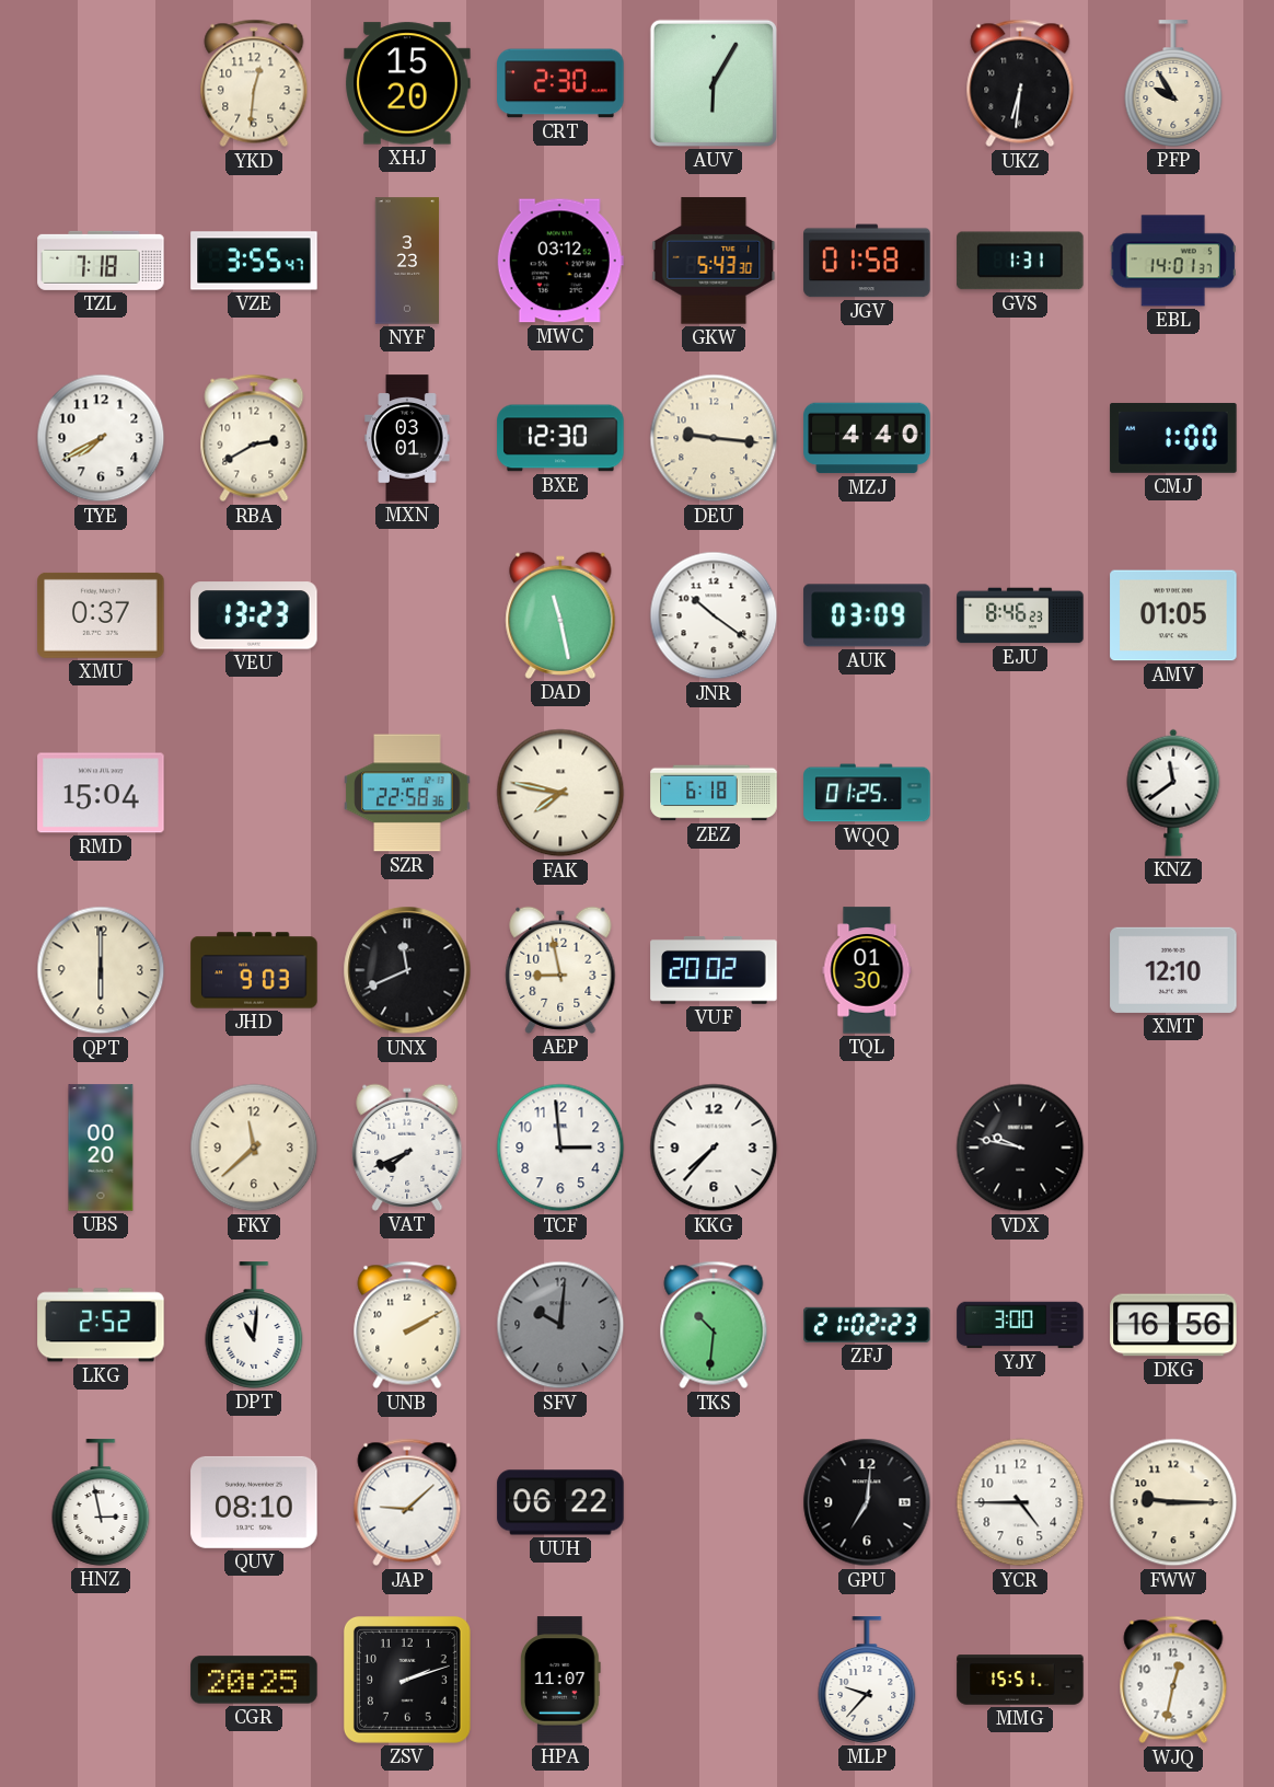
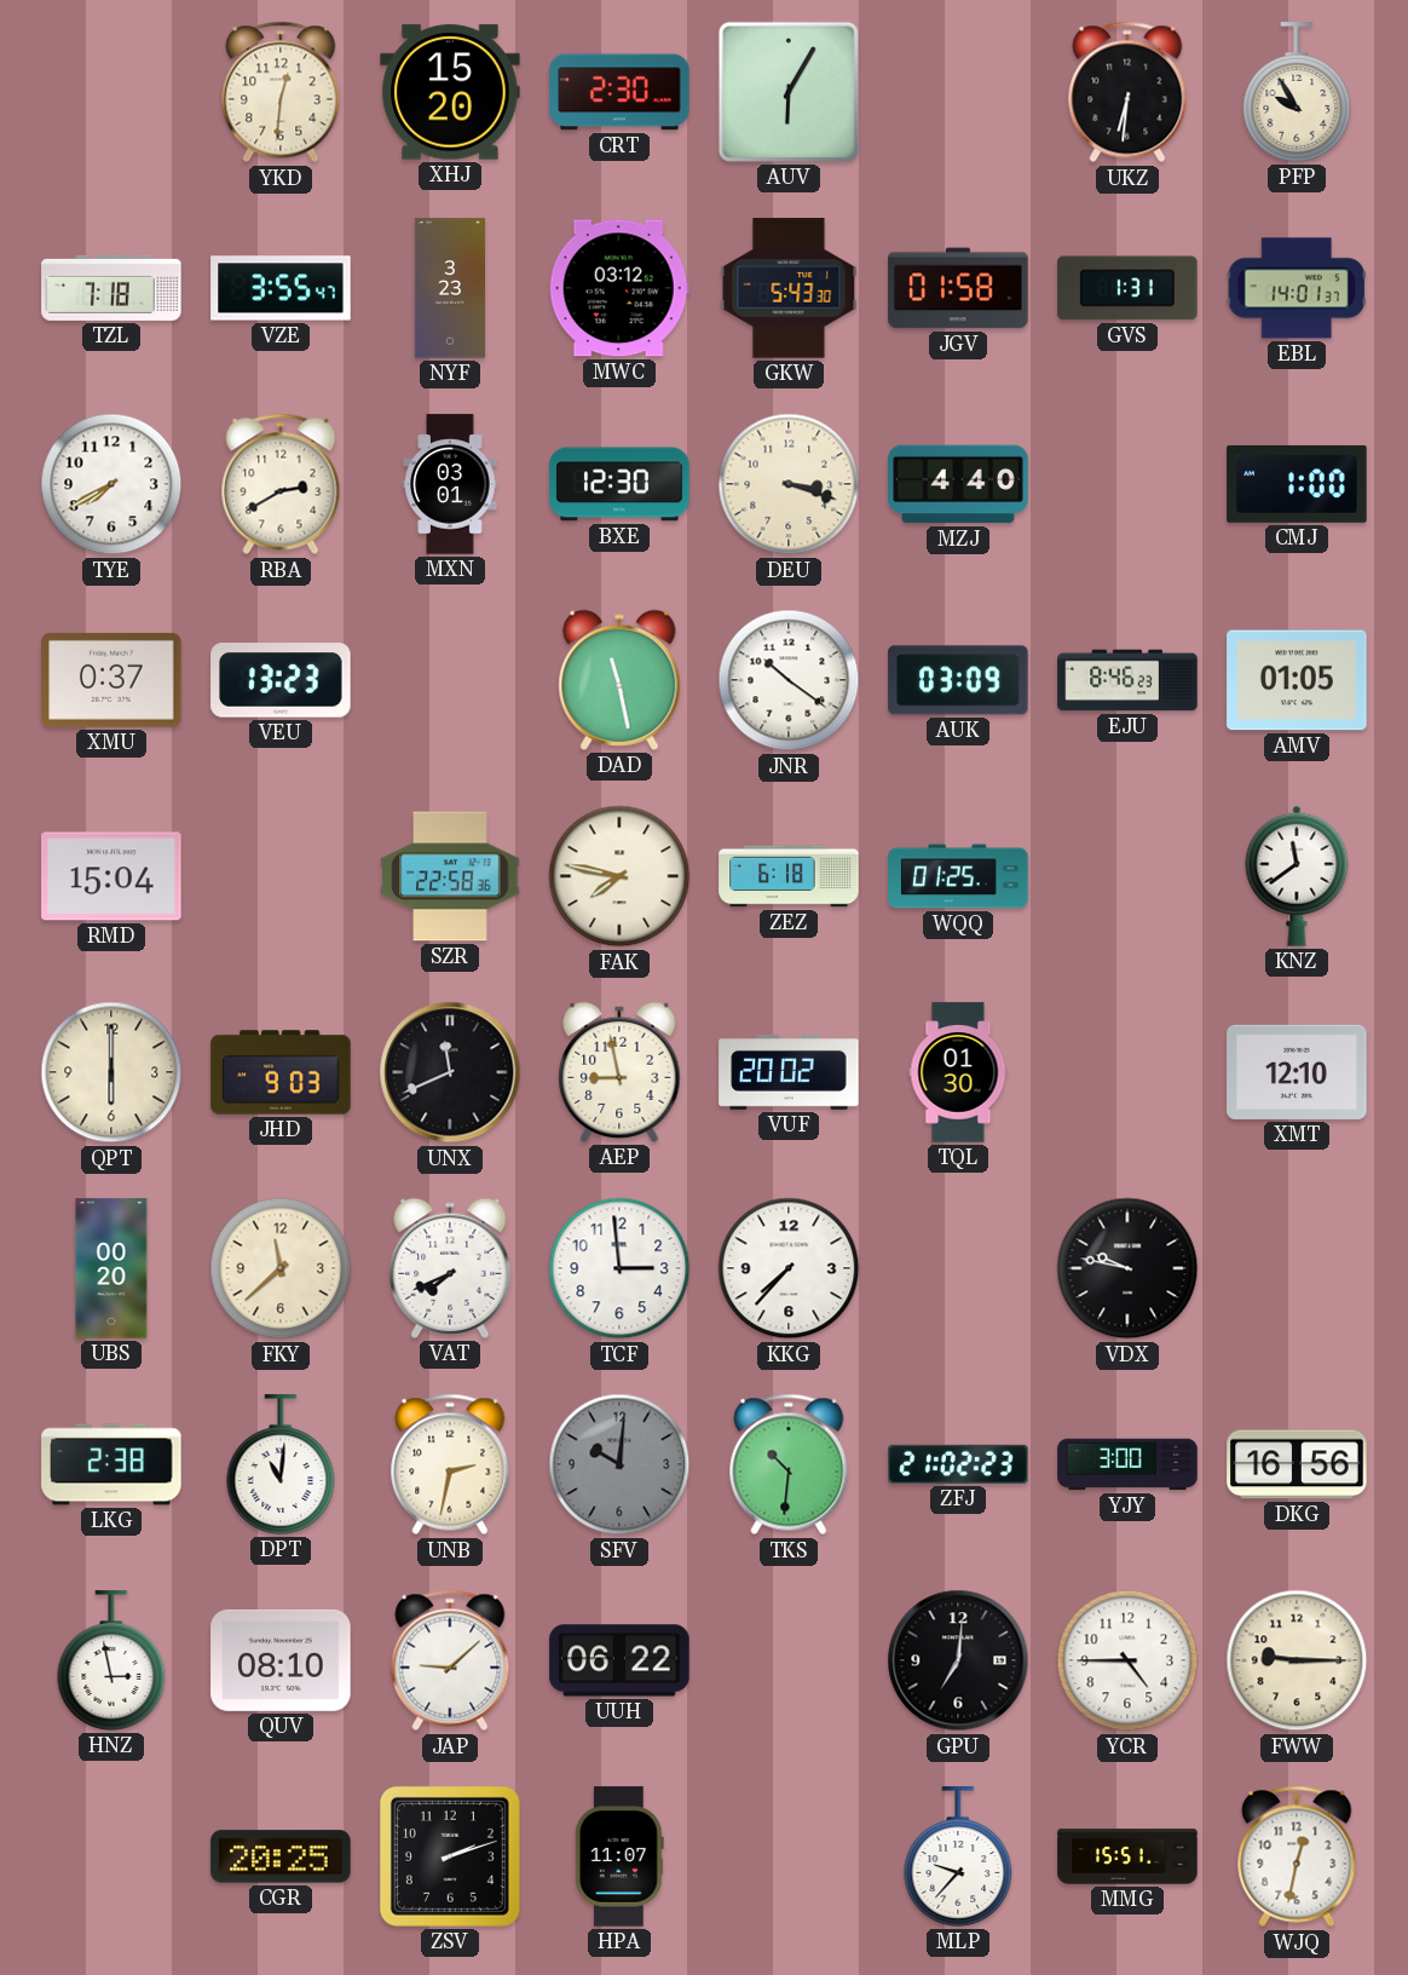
DEU: 9:16 -> 3:18
LKG: 2:52 -> 2:38
UNB: 2:10 -> 2:32
